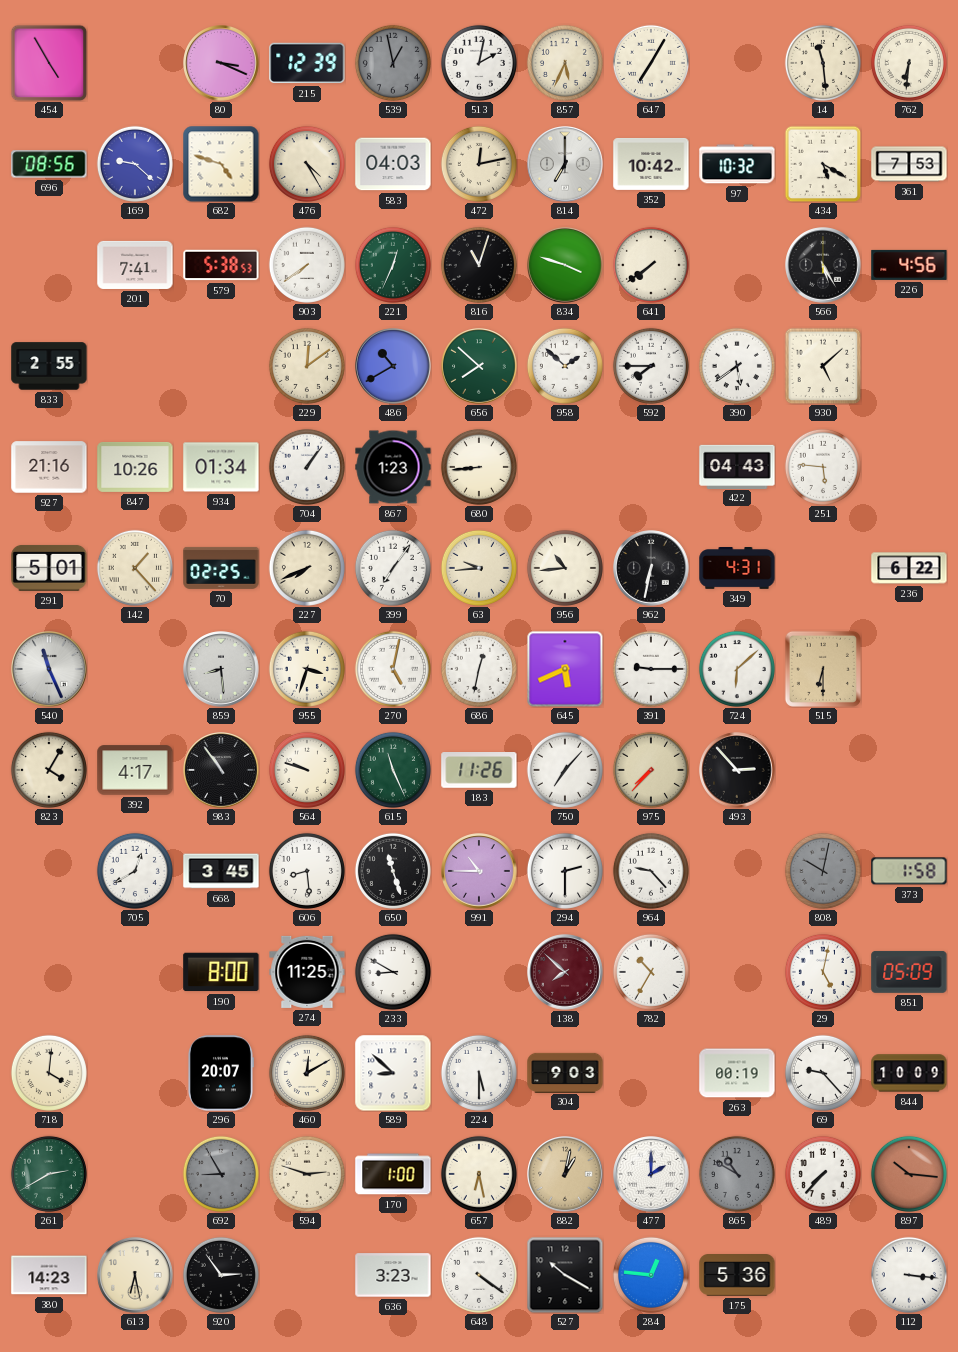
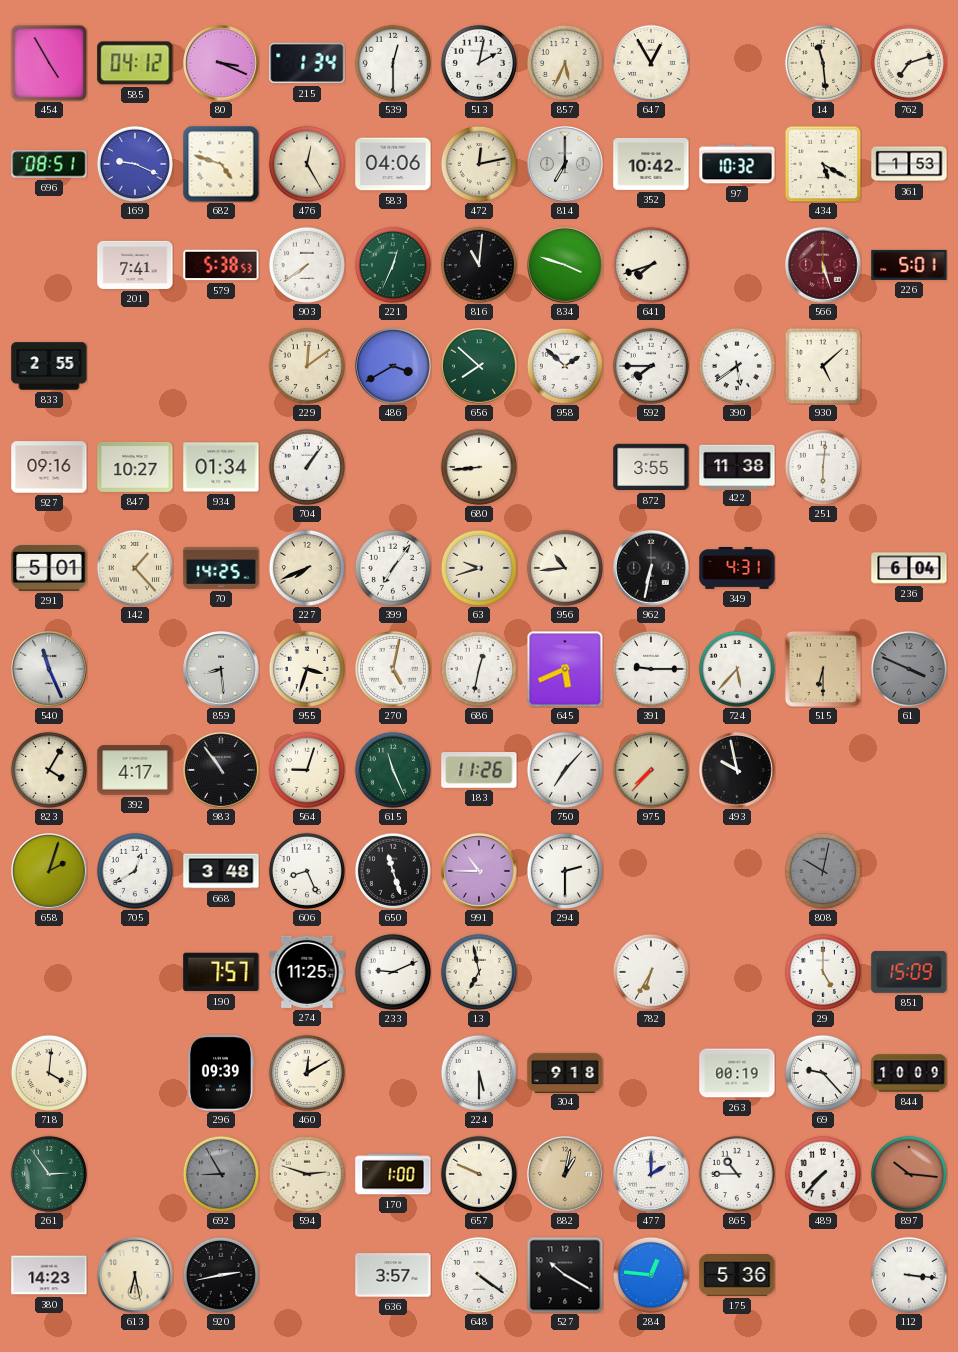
585: none -> 04:12
215: 12:39 -> 1:34
539: 12:58 -> 12:30
539 dial: grey -> white
647: 7:05 -> 12:55
762: 6:31 -> 7:12
696: 08:56 -> 08:51
169: 9:22 -> 9:19
476: 4:25 -> 12:25
583: 04:03 -> 04:06
361: 7:53 -> 1:53
816: 11:03 -> 11:01
641: 7:39 -> 7:42
566: 5:25 -> 5:27
566 dial: black -> burgundy
226: 4:56 -> 5:01
486: 10:40 -> 3:40
927: 21:16 -> 09:16
847: 10:26 -> 10:27
867: 1:23 -> none
872: none -> 3:55
422: 04:43 -> 11:38
251: 5:46 -> 6:01
70: 02:25 -> 14:25
63: 9:44 -> 9:42
236: 6:22 -> 6:04
724: 6:08 -> 5:37
61: none -> 3:49
564: 9:48 -> 9:03
493: 2:53 -> 9:58
658: none -> 2:03
668: 3:45 -> 3:48
606: 8:29 -> 8:26
964: 9:23 -> none
373: 1:58 -> none
190: 8:00 -> 7:57
233: 8:50 -> 9:11
13: none -> 6:58
138: 7:52 -> none
782: 10:35 -> 6:35
29: 5:02 -> 5:00
851: 05:09 -> 15:09
296: 20:07 -> 09:39
589: 8:52 -> none
304: 9:03 -> 9:18
261: 2:40 -> 2:54
657: 6:28 -> 9:49
865: 10:50 -> 10:45
865 dial: grey -> white
920: 2:54 -> 2:43
636: 3:23 -> 3:57
